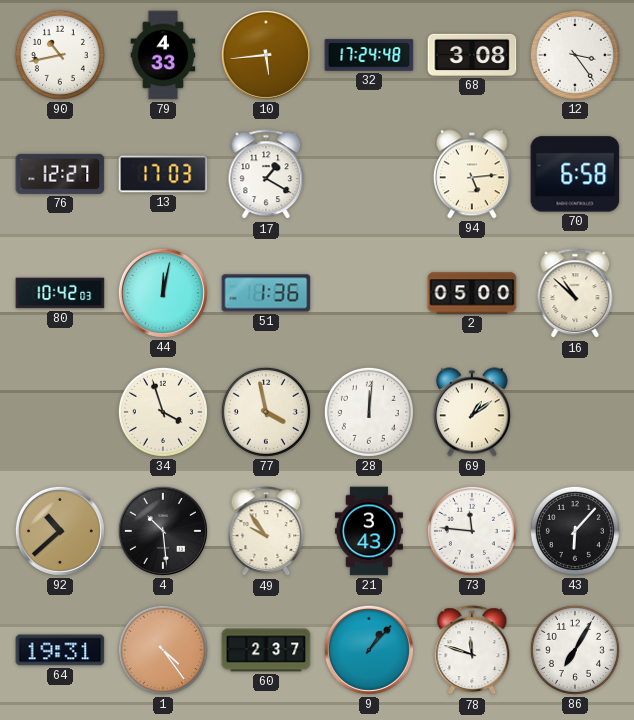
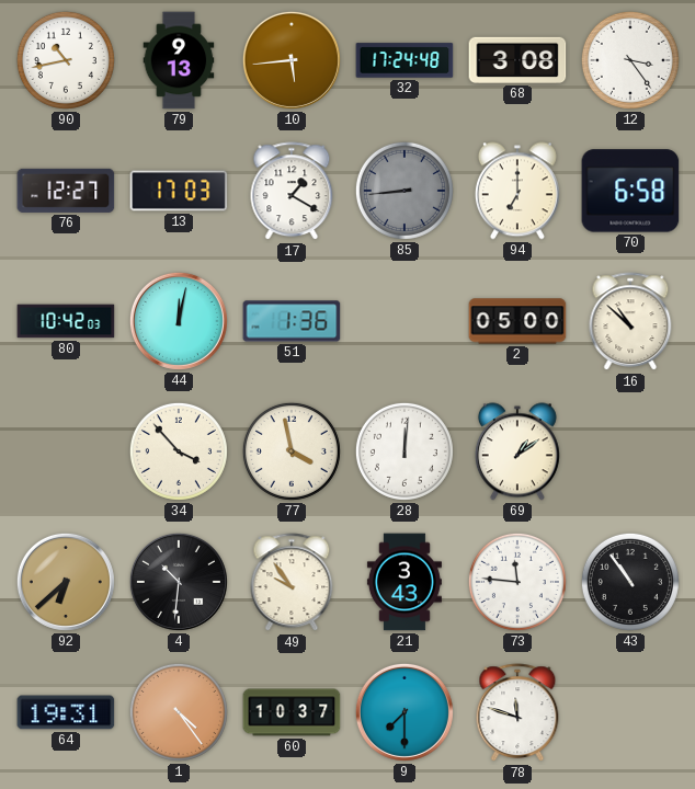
79: 4:33 -> 9:13
85: none -> 8:44
94: 5:14 -> 7:00
34: 3:57 -> 3:53
92: 10:38 -> 6:38
4: 10:29 -> 10:31
43: 6:07 -> 10:54
60: 2:37 -> 10:37
9: 1:07 -> 7:30
86: 7:05 -> none
